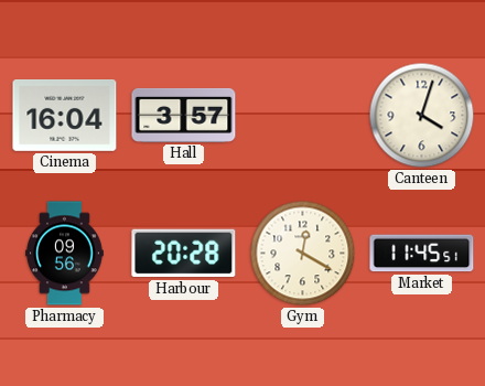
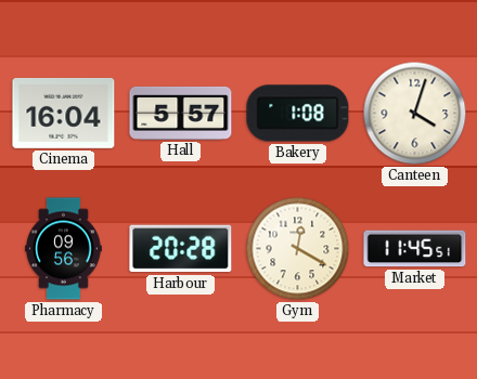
Hall: 3:57 -> 5:57
Bakery: none -> 1:08
